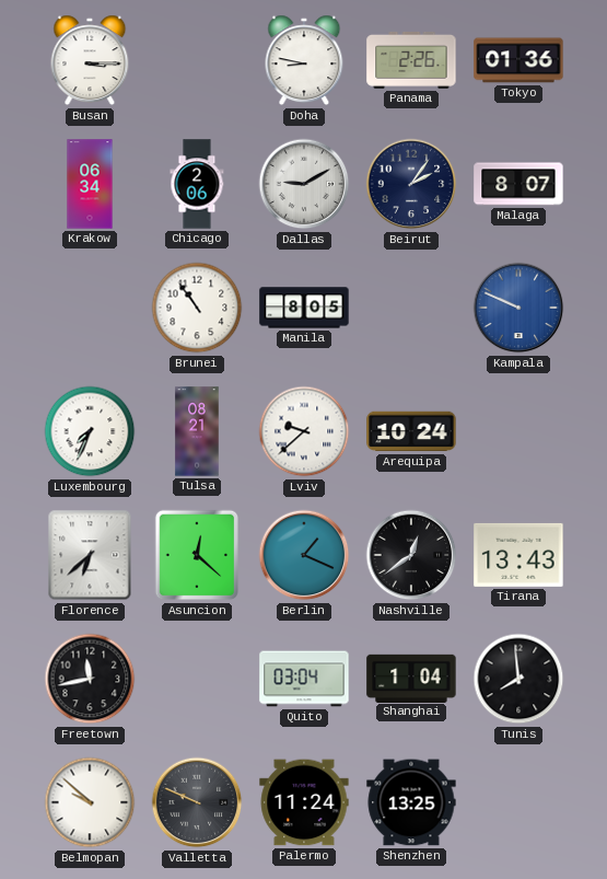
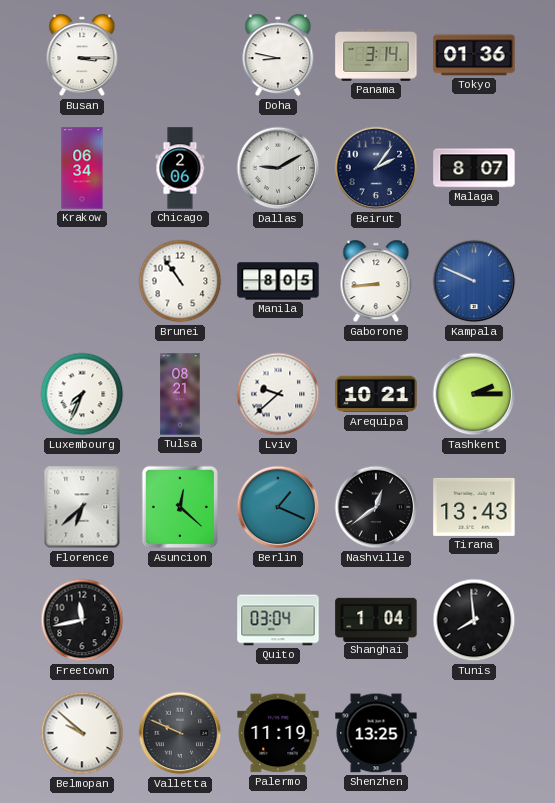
Panama: 2:26 -> 3:14
Gaborone: none -> 8:44
Arequipa: 10:24 -> 10:21
Tashkent: none -> 2:15
Palermo: 11:24 -> 11:19
